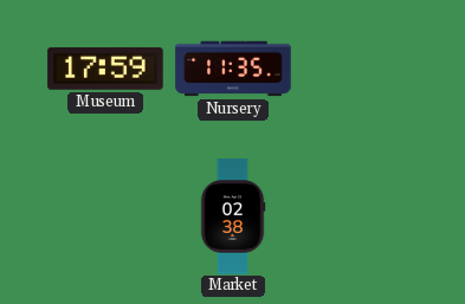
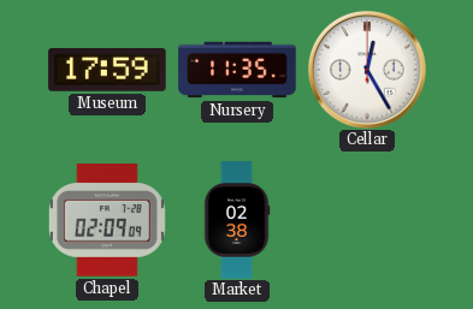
Cellar: none -> 12:25
Chapel: none -> 02:09
